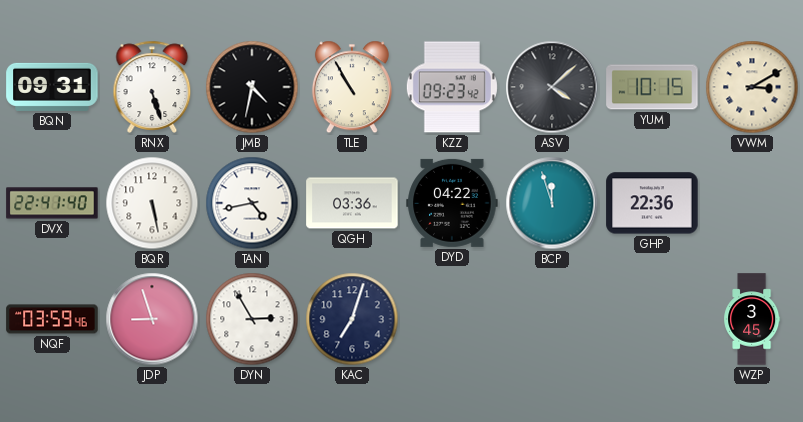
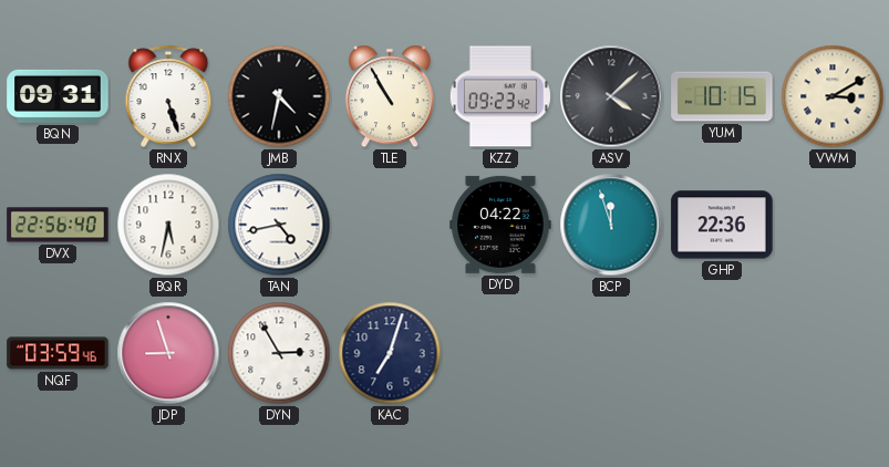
DVX: 22:41 -> 22:56
BQR: 5:28 -> 5:32
QGH: 03:36 -> none
WZP: 3:45 -> none
